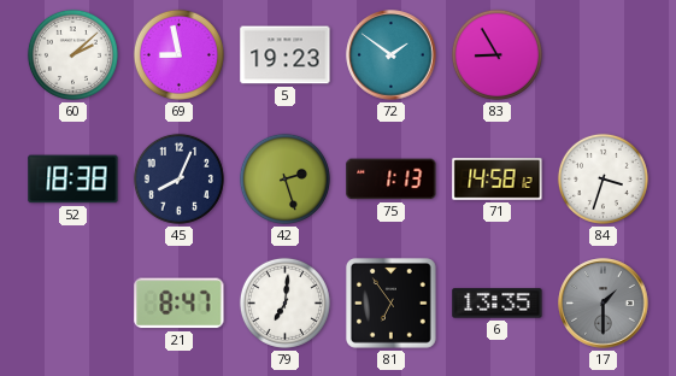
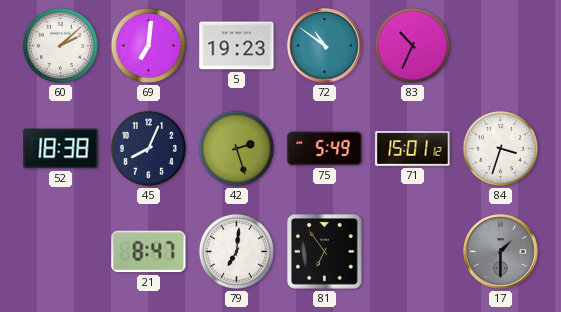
69: 8:58 -> 7:01
72: 1:51 -> 10:51
83: 8:55 -> 10:34
75: 1:13 -> 5:49
71: 14:58 -> 15:01
6: 13:35 -> none
